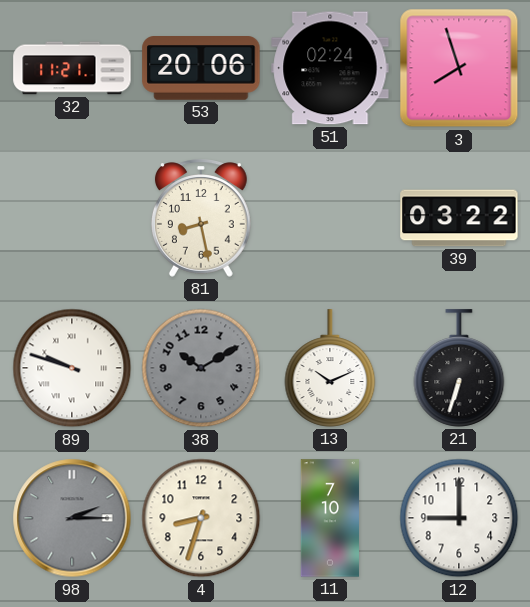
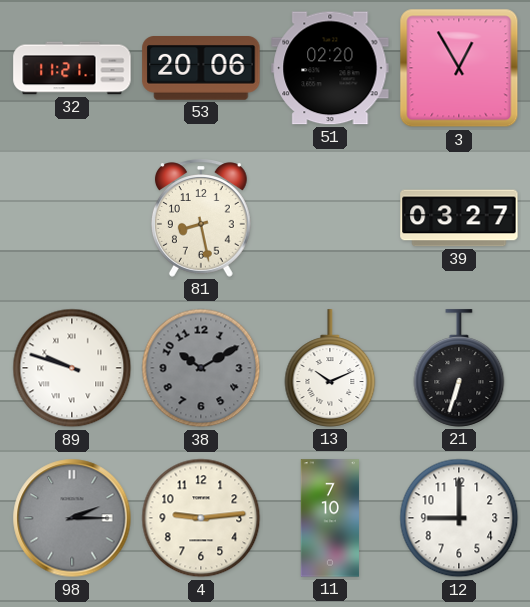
51: 02:24 -> 02:20
3: 7:57 -> 12:55
39: 03:22 -> 03:27
4: 8:33 -> 9:14
